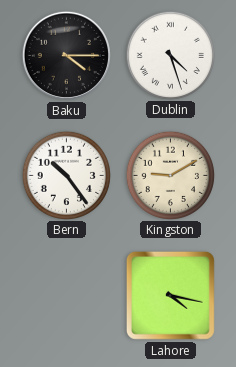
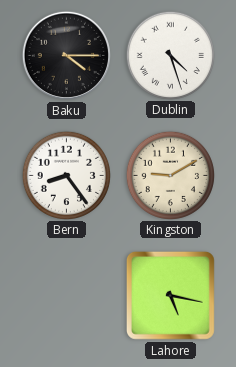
Bern: 10:24 -> 8:24
Lahore: 4:17 -> 5:17
